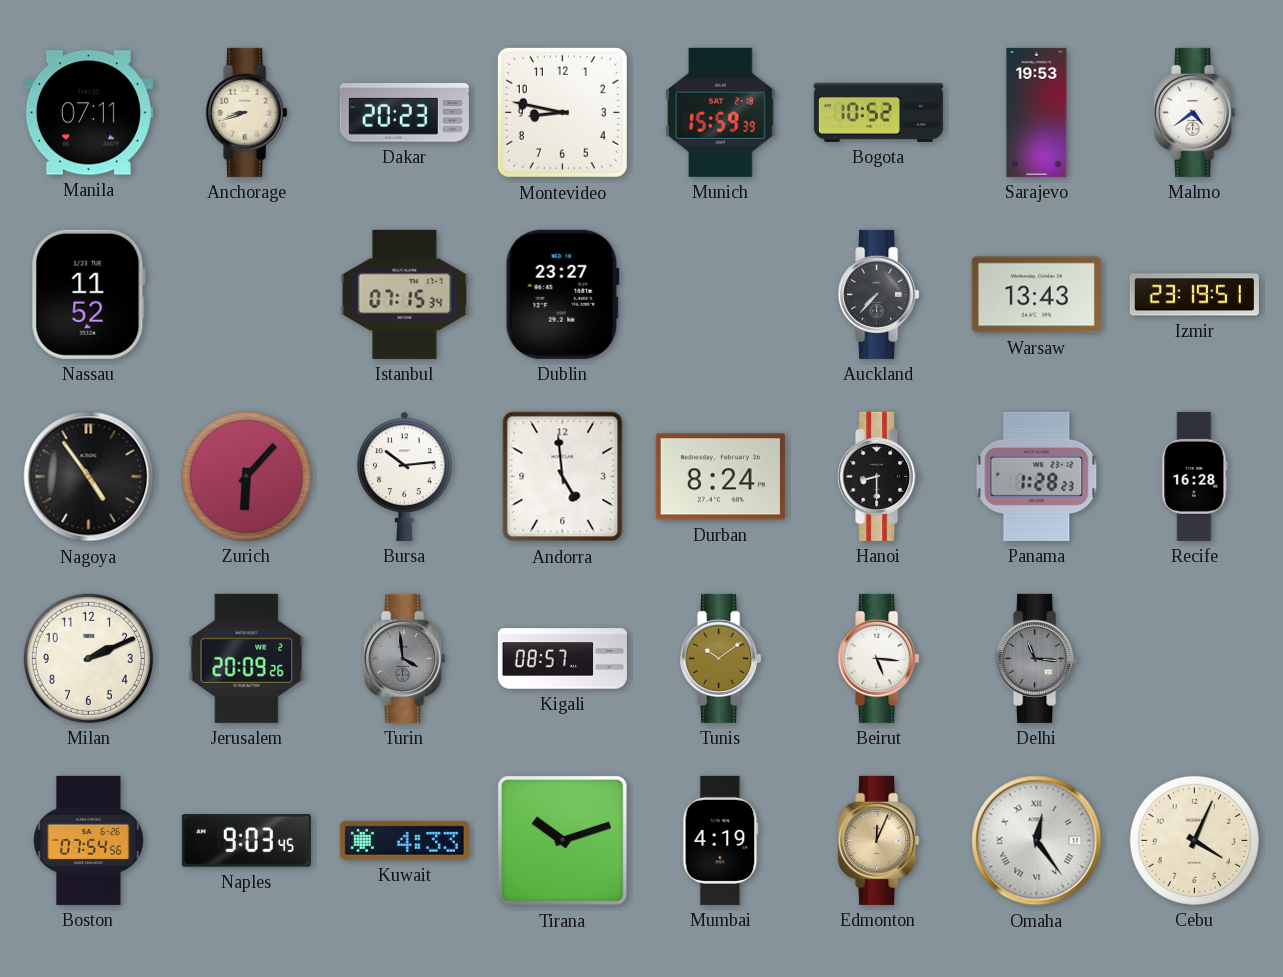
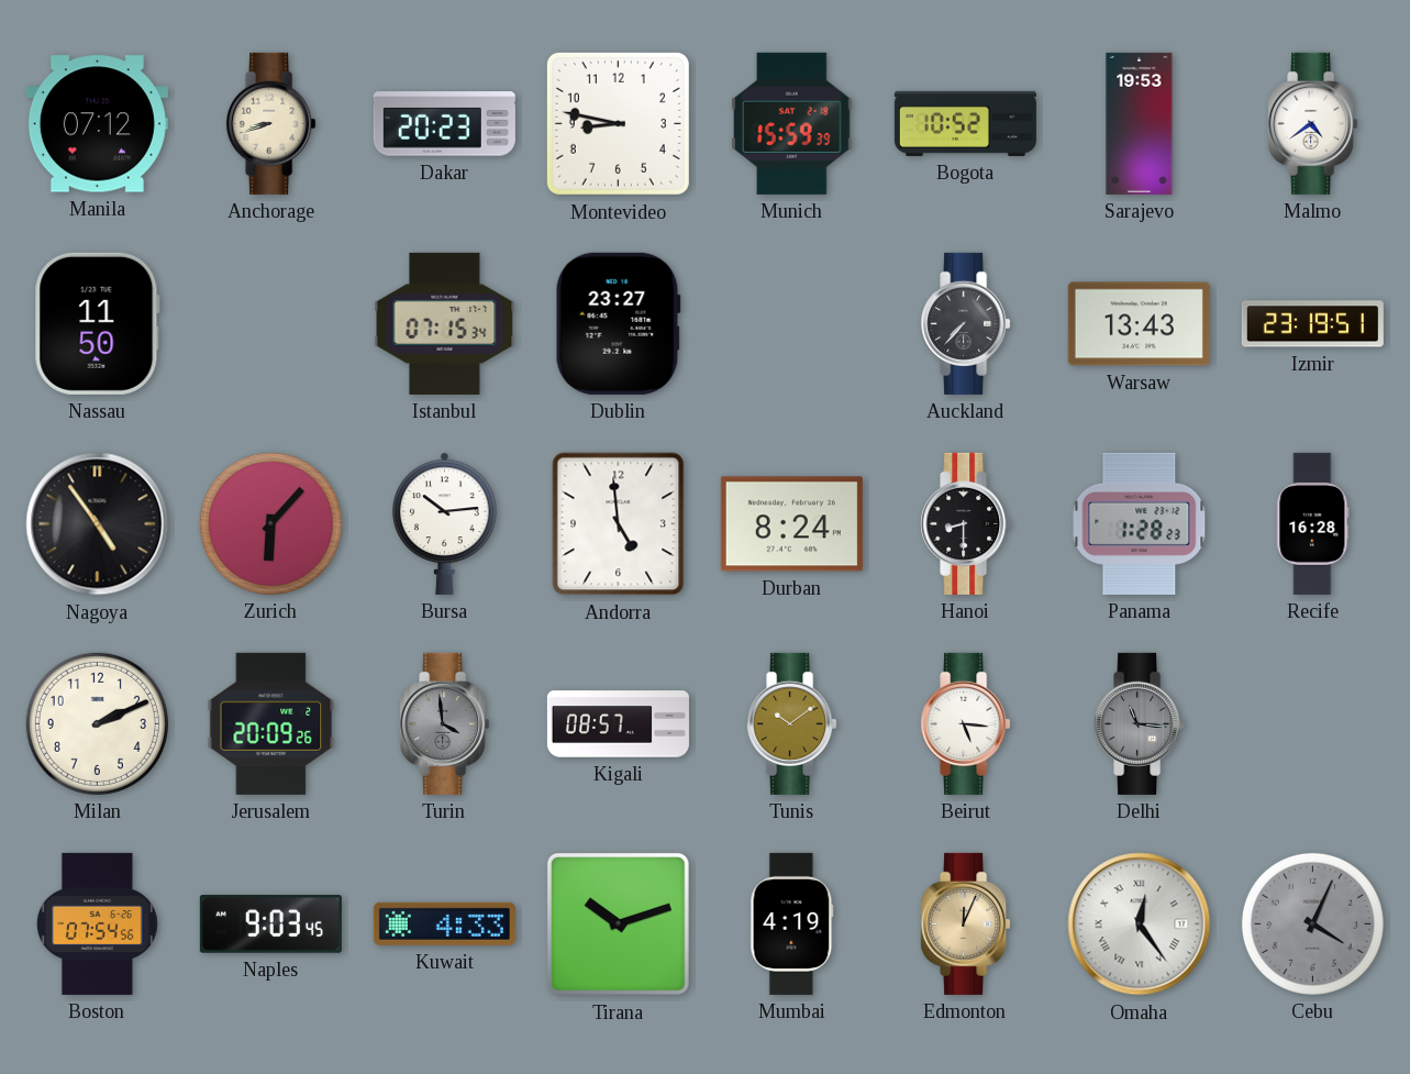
Manila: 07:11 -> 07:12
Nassau: 11:52 -> 11:50
Cebu dial: cream -> grey
